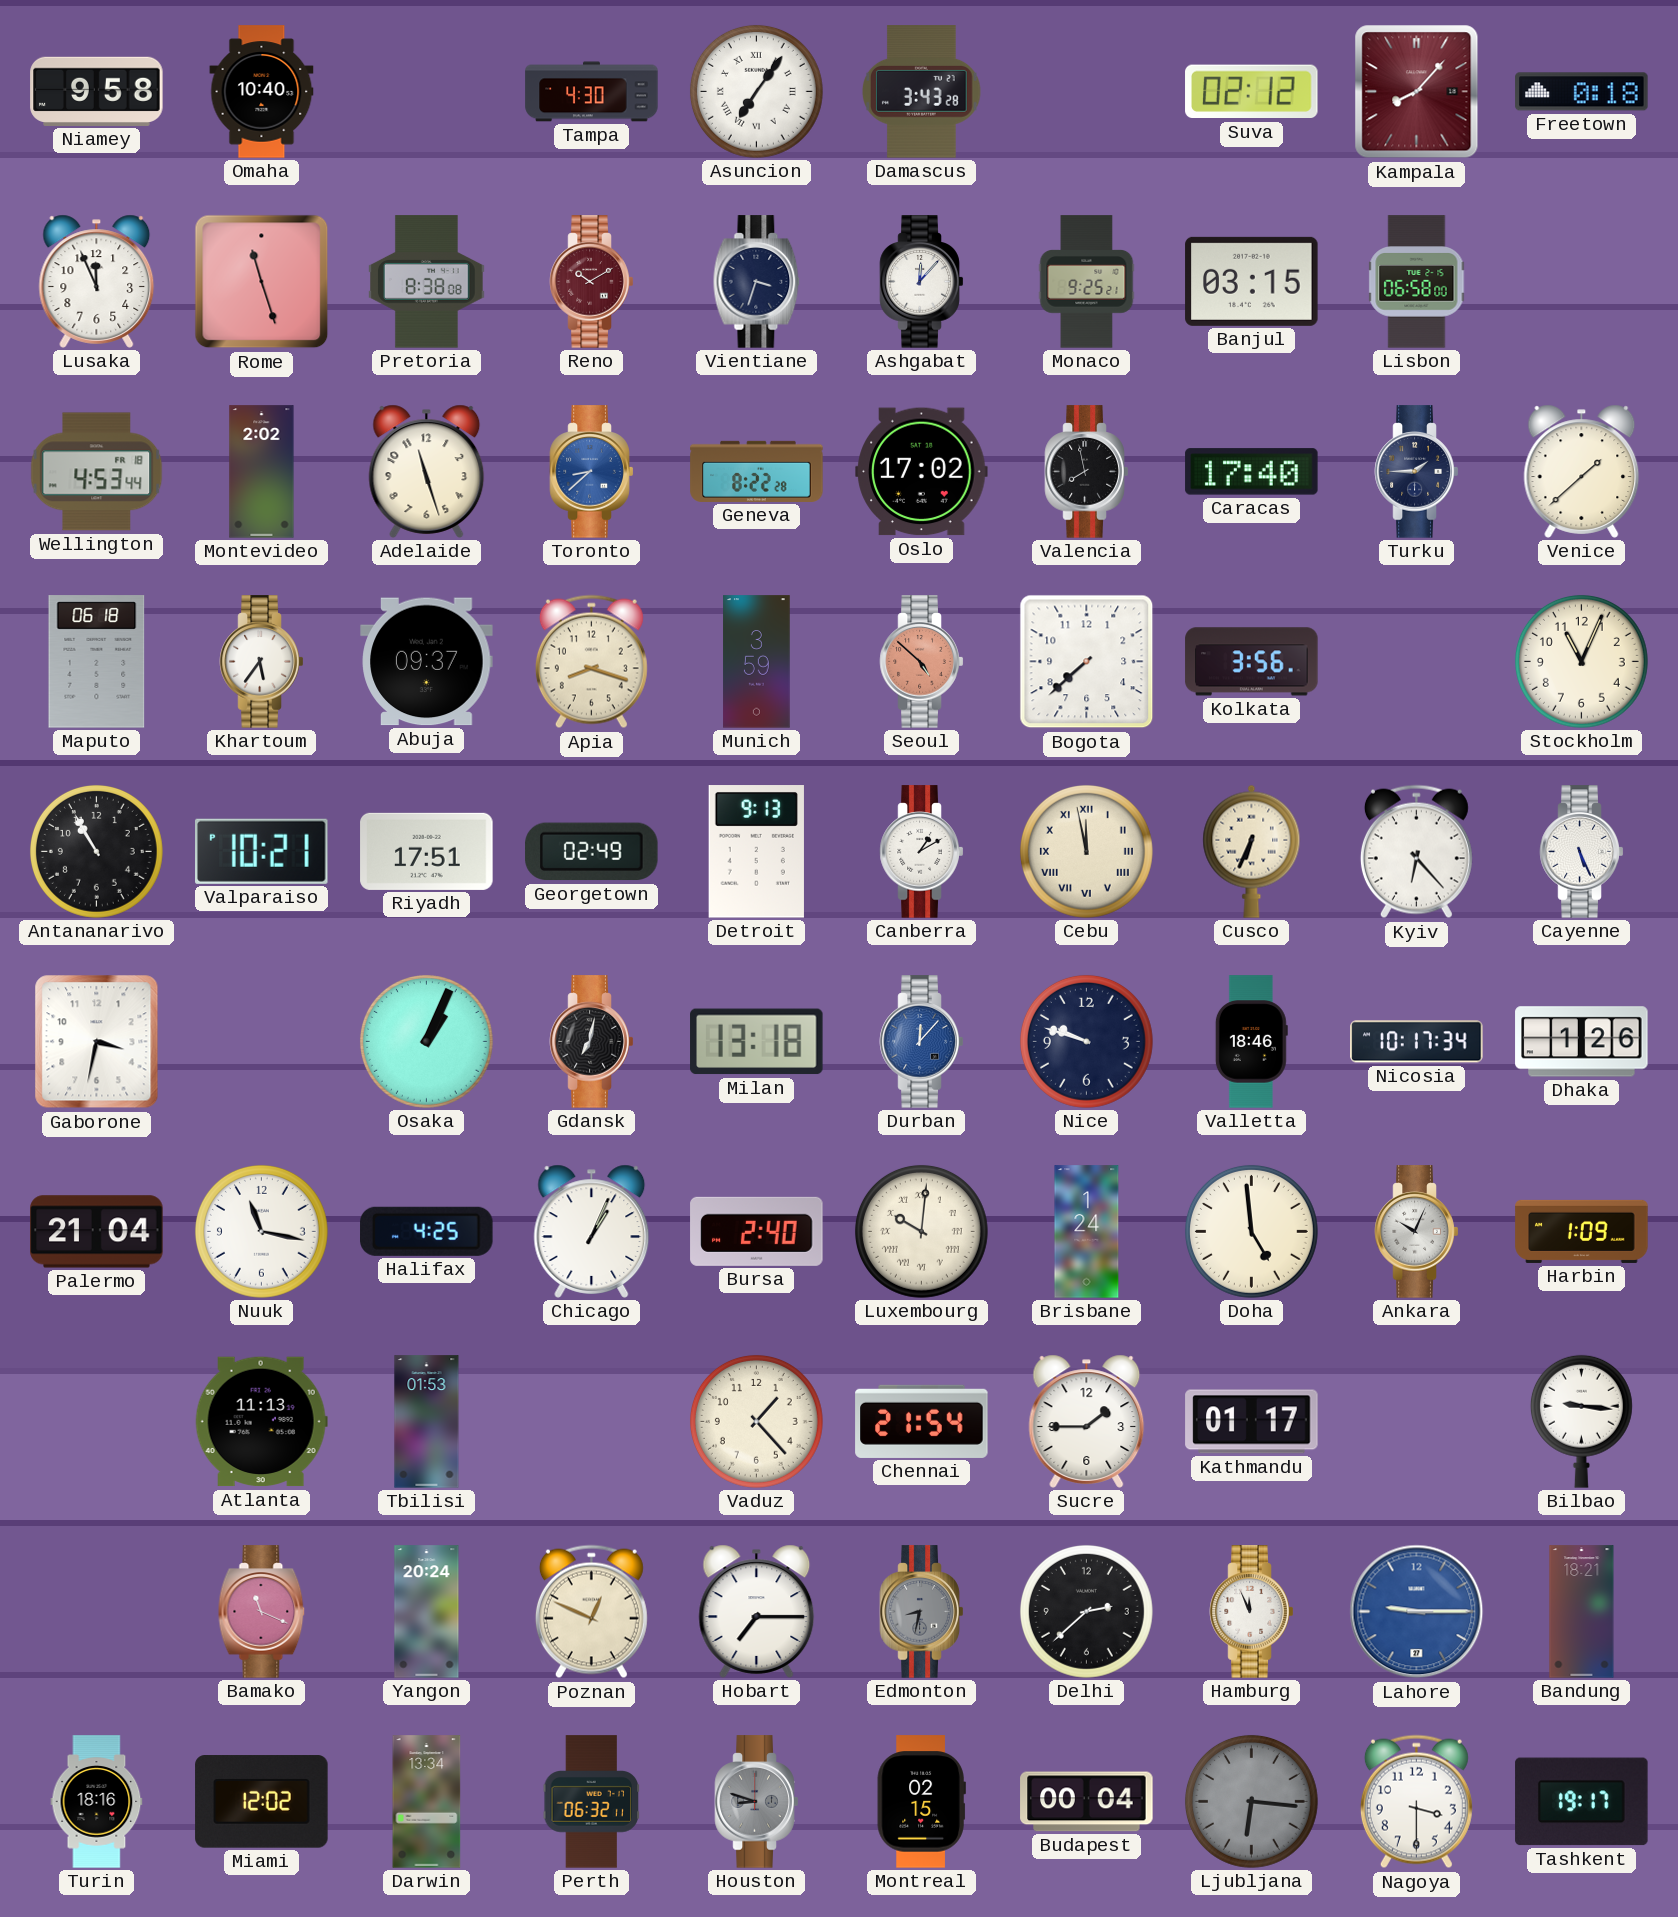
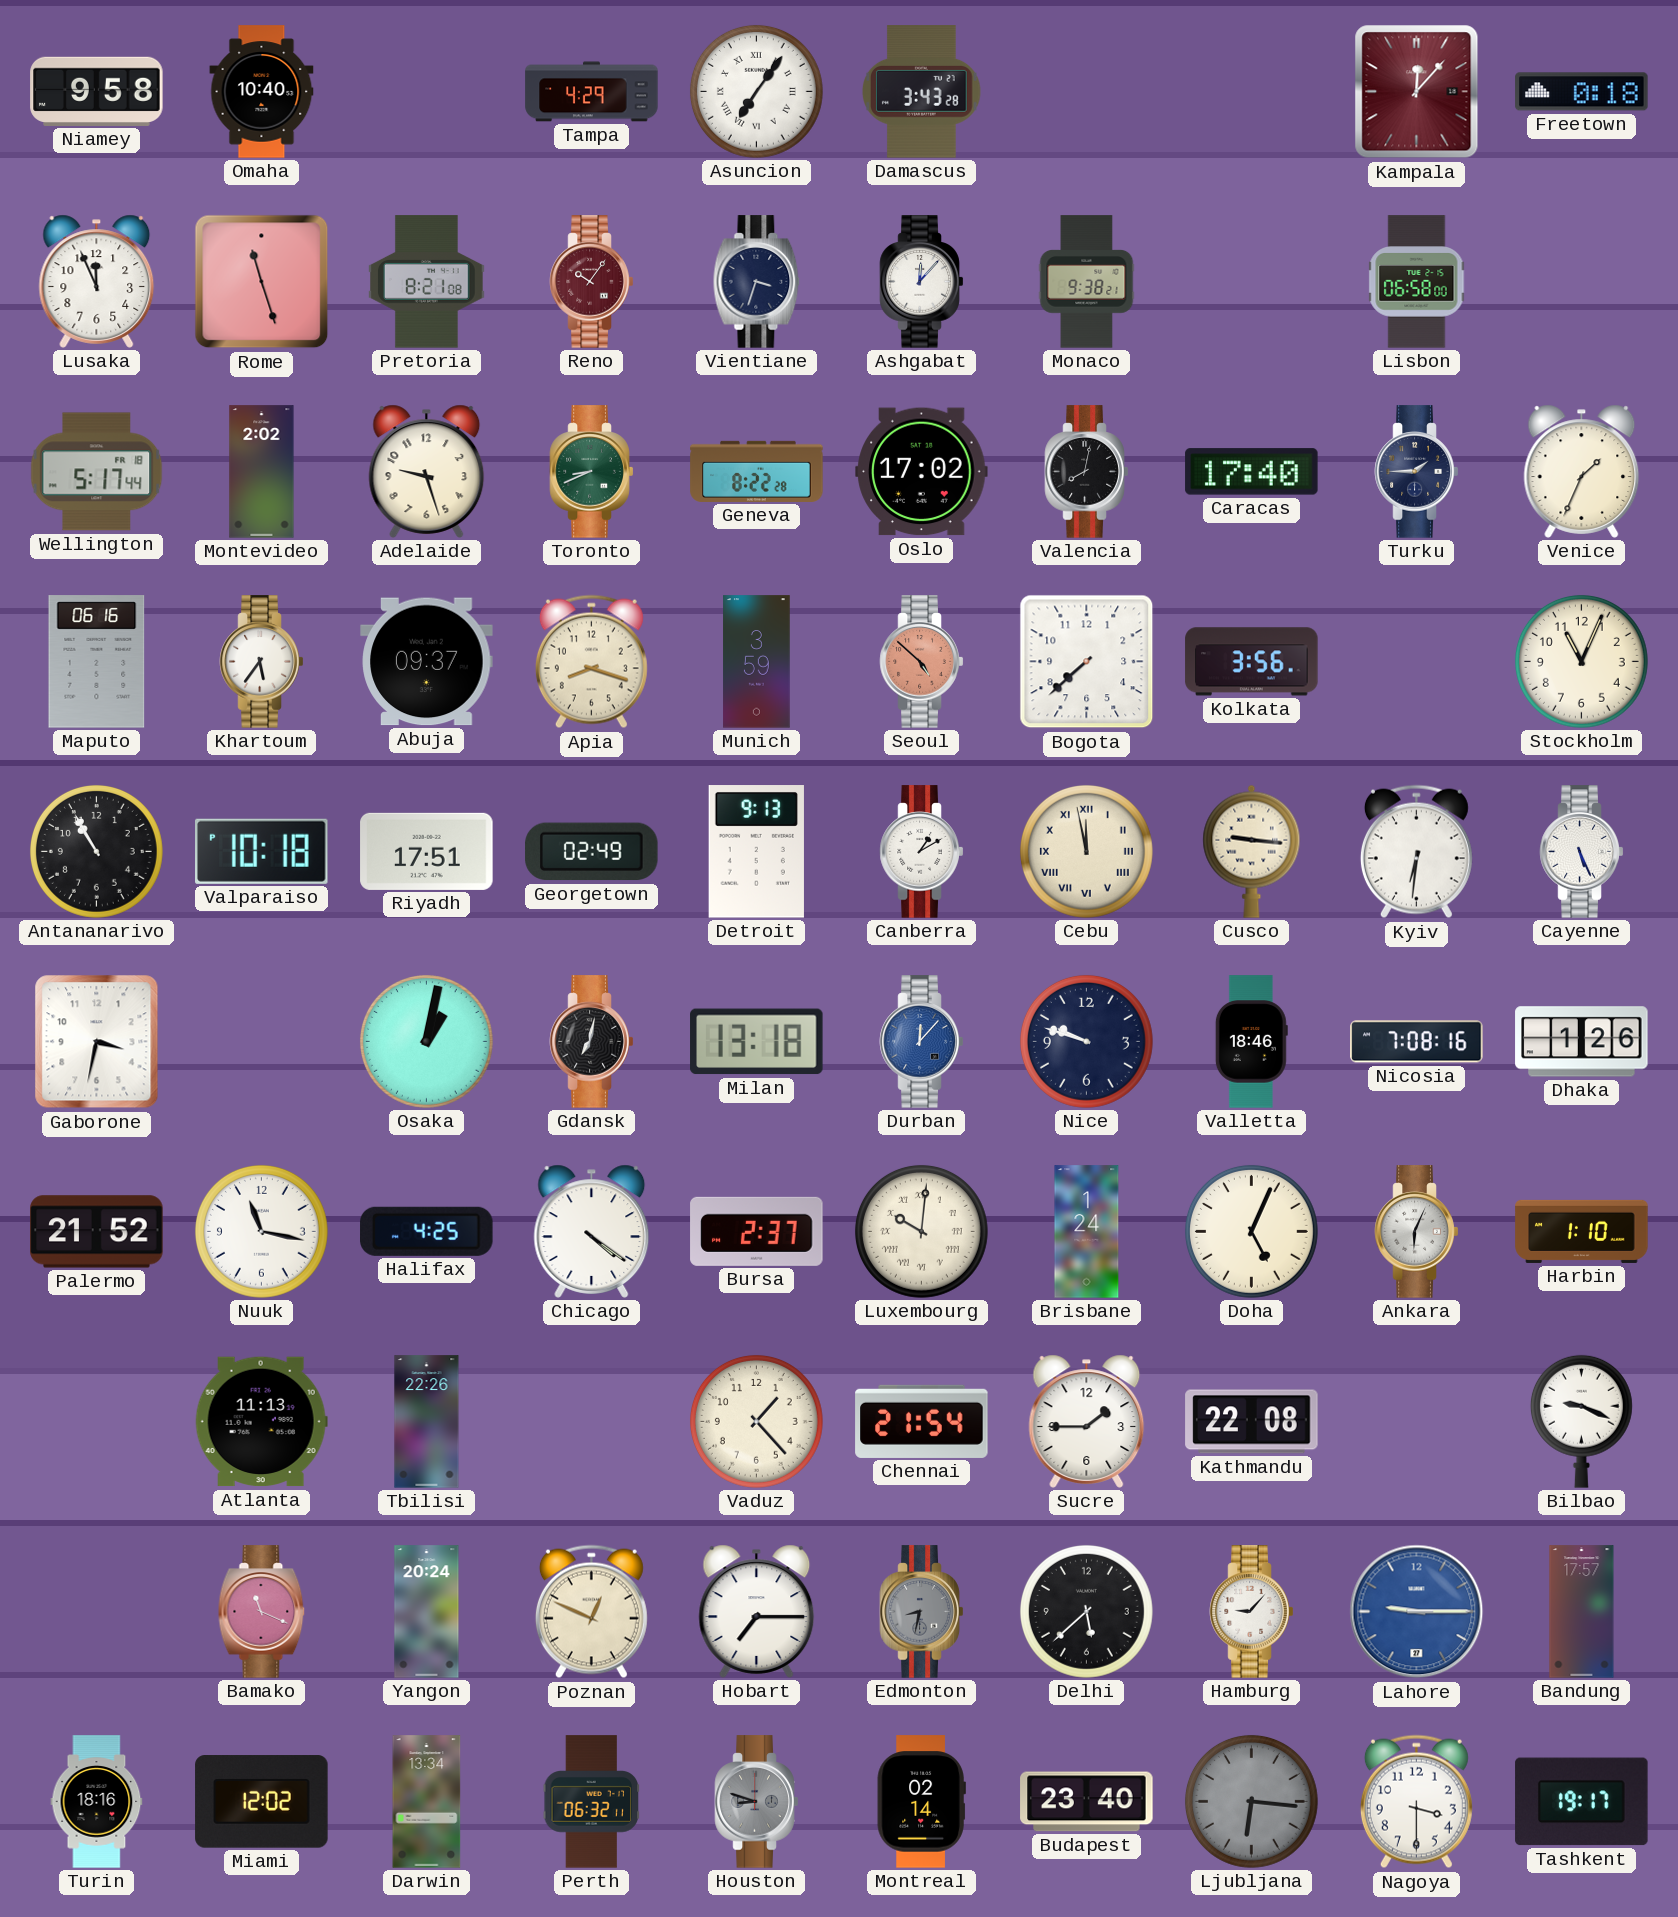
Tampa: 4:30 -> 4:29
Suva: 02:12 -> none
Kampala: 8:07 -> 12:07
Pretoria: 8:38 -> 8:21
Reno: 10:10 -> 10:06
Monaco: 9:25 -> 9:38
Banjul: 03:15 -> none
Wellington: 4:53 -> 5:17
Adelaide: 11:27 -> 9:27
Toronto: 8:38 -> 8:41
Toronto dial: blue -> green
Valencia: 7:58 -> 8:02
Venice: 1:38 -> 1:34
Maputo: 06:18 -> 06:16
Valparaiso: 10:21 -> 10:18
Cusco: 6:34 -> 9:16
Kyiv: 6:23 -> 6:31
Osaka: 1:04 -> 1:02
Nicosia: 10:17 -> 7:08
Palermo: 21:04 -> 21:52
Chicago: 1:04 -> 4:21
Bursa: 2:40 -> 2:37
Doha: 4:59 -> 5:04
Ankara: 10:04 -> 6:04
Harbin: 1:09 -> 1:10
Tbilisi: 01:53 -> 22:26
Kathmandu: 01:17 -> 22:08
Bilbao: 9:16 -> 9:19
Delhi: 2:38 -> 5:38
Hamburg: 11:56 -> 9:07
Bandung: 18:21 -> 17:57
Montreal: 02:15 -> 02:14
Budapest: 00:04 -> 23:40
